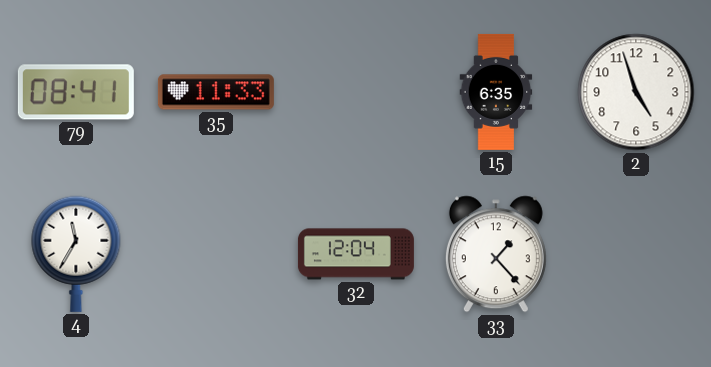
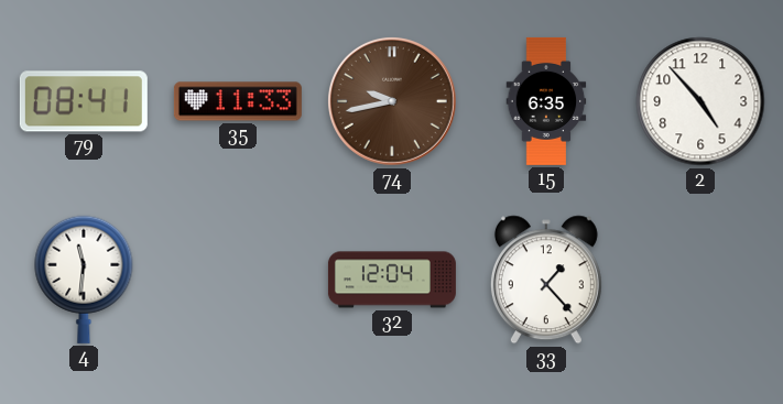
74: none -> 9:43
2: 4:57 -> 4:53
4: 11:35 -> 11:31
